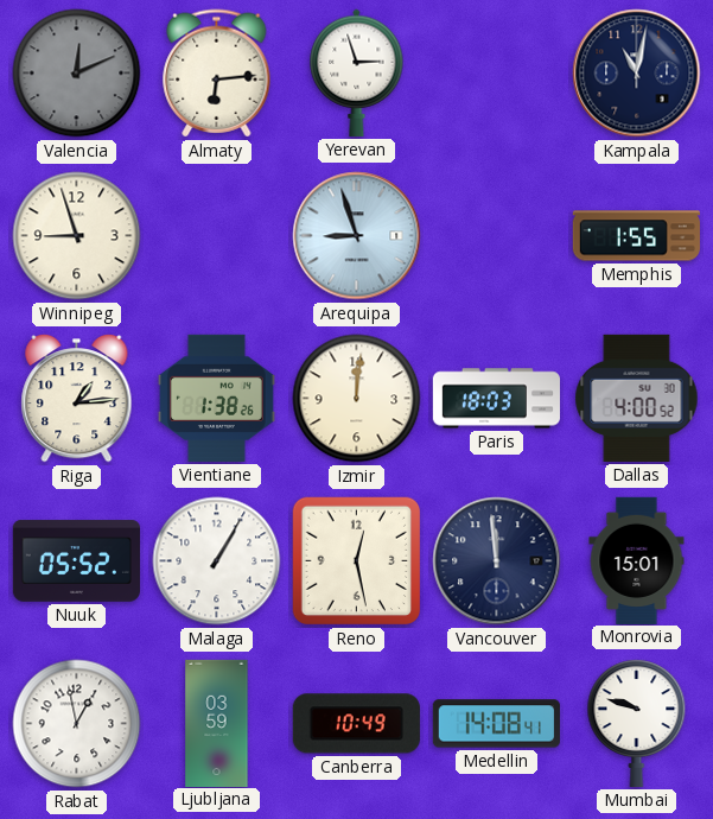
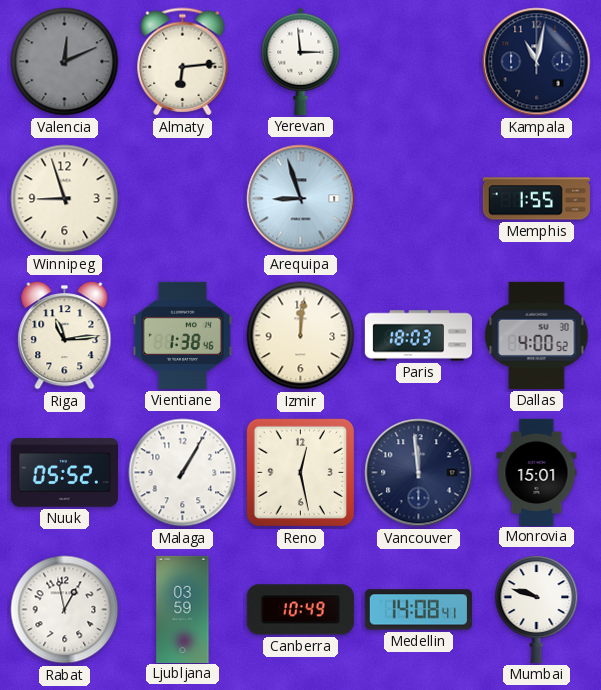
Yerevan: 2:57 -> 2:59
Riga: 1:14 -> 11:14
Vientiane: 1:38:26 -> 1:38:46
